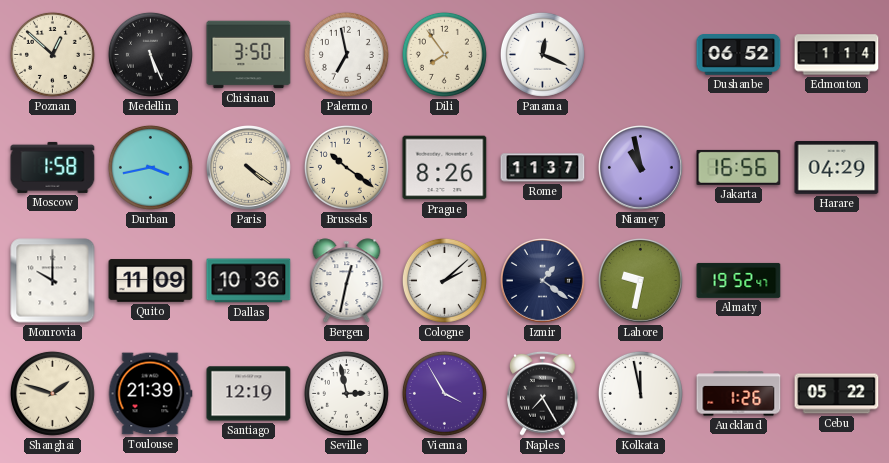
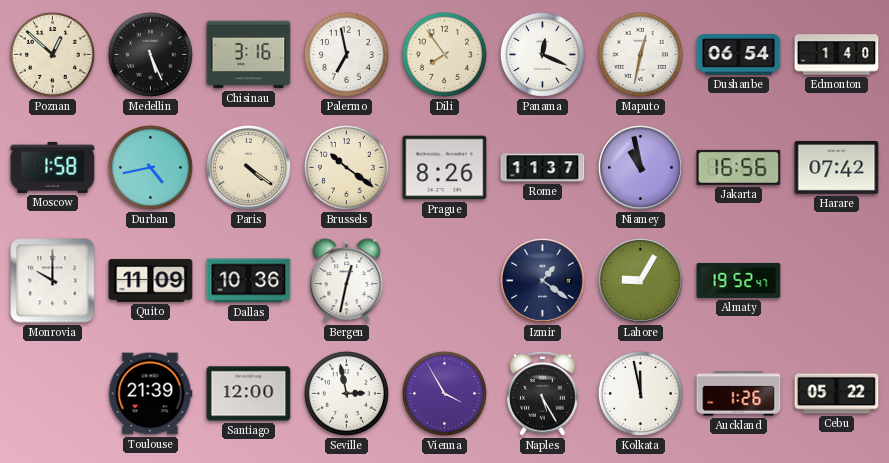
Chisinau: 3:50 -> 3:16
Maputo: none -> 12:32
Dushanbe: 06:52 -> 06:54
Edmonton: 1:14 -> 1:40
Durban: 3:43 -> 4:43
Harare: 04:29 -> 07:42
Cologne: 2:08 -> none
Lahore: 9:32 -> 9:05
Shanghai: 1:48 -> none
Santiago: 12:19 -> 12:00
Naples: 7:25 -> 5:25
